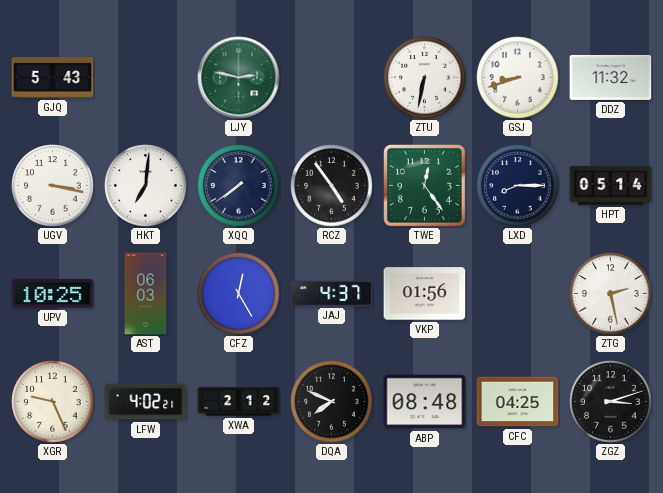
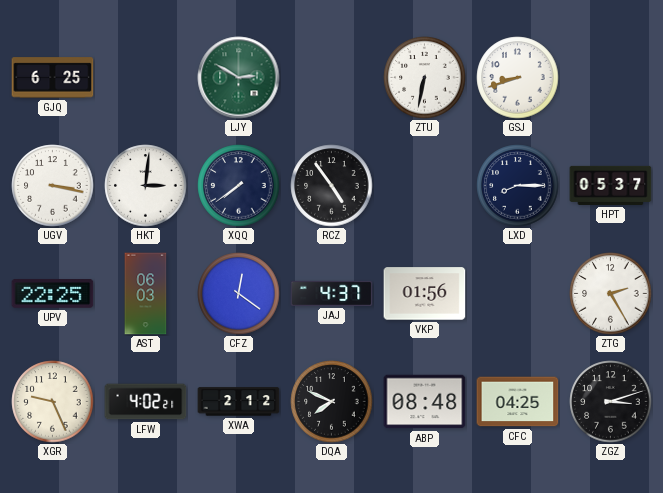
GJQ: 5:43 -> 6:25
LJY: 2:47 -> 2:50
DDZ: 11:32 -> none
HKT: 7:01 -> 3:01
TWE: 12:24 -> none
HPT: 05:14 -> 05:37
UPV: 10:25 -> 22:25
CFZ: 12:25 -> 12:21
ZTG: 2:28 -> 2:25
